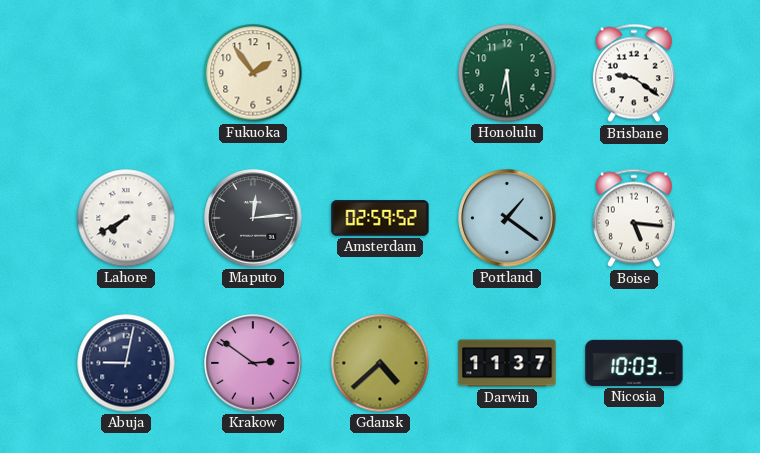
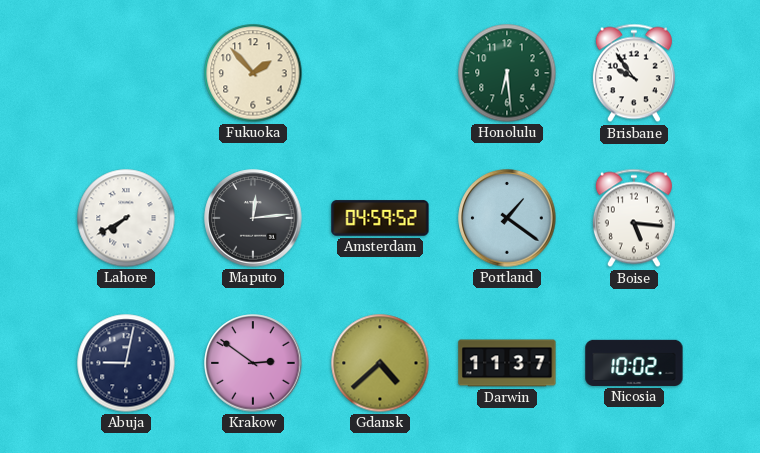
Fukuoka: 1:54 -> 1:53
Brisbane: 9:21 -> 9:54
Amsterdam: 02:59 -> 04:59
Nicosia: 10:03 -> 10:02
